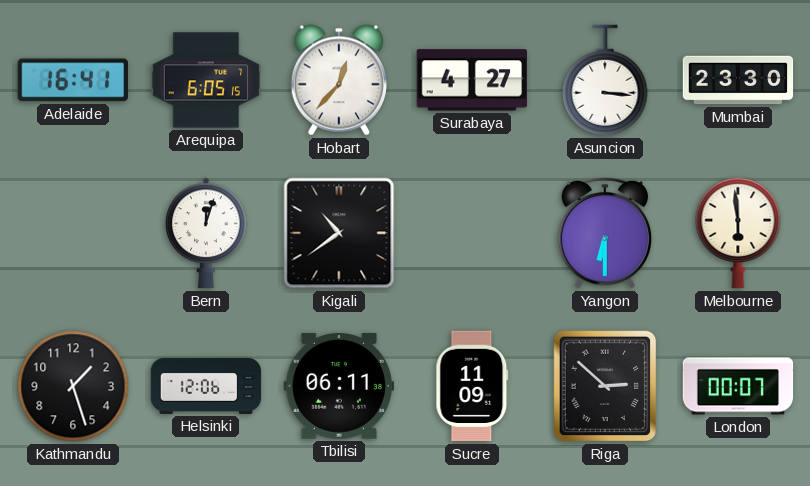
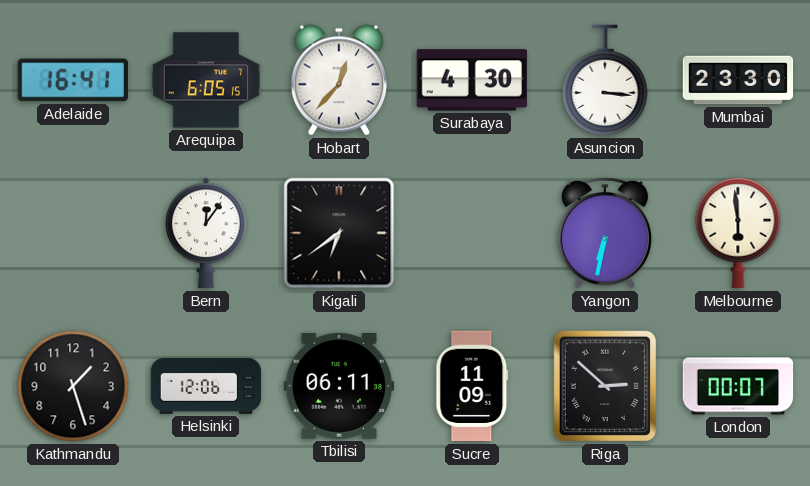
Surabaya: 4:27 -> 4:30
Bern: 12:03 -> 12:06
Kigali: 10:39 -> 6:39
Yangon: 6:30 -> 6:32
